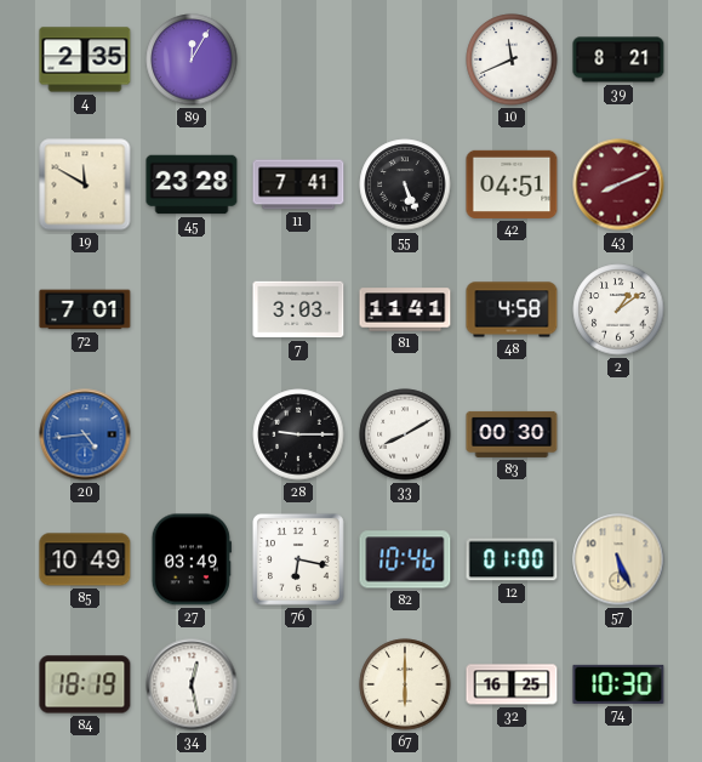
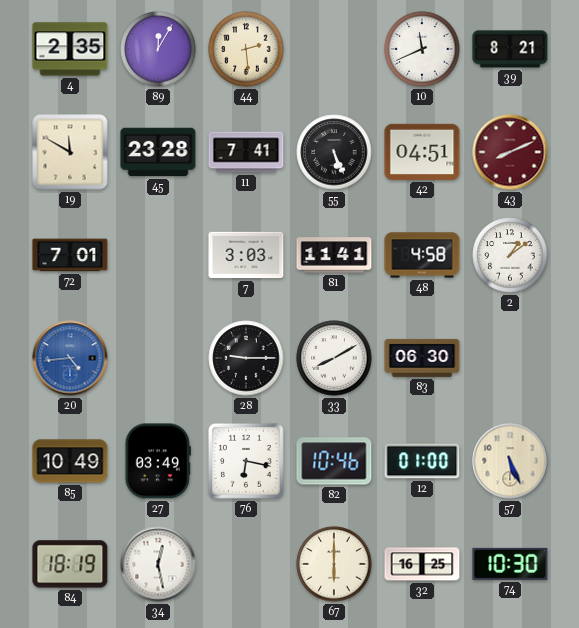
44: none -> 2:29
83: 00:30 -> 06:30
